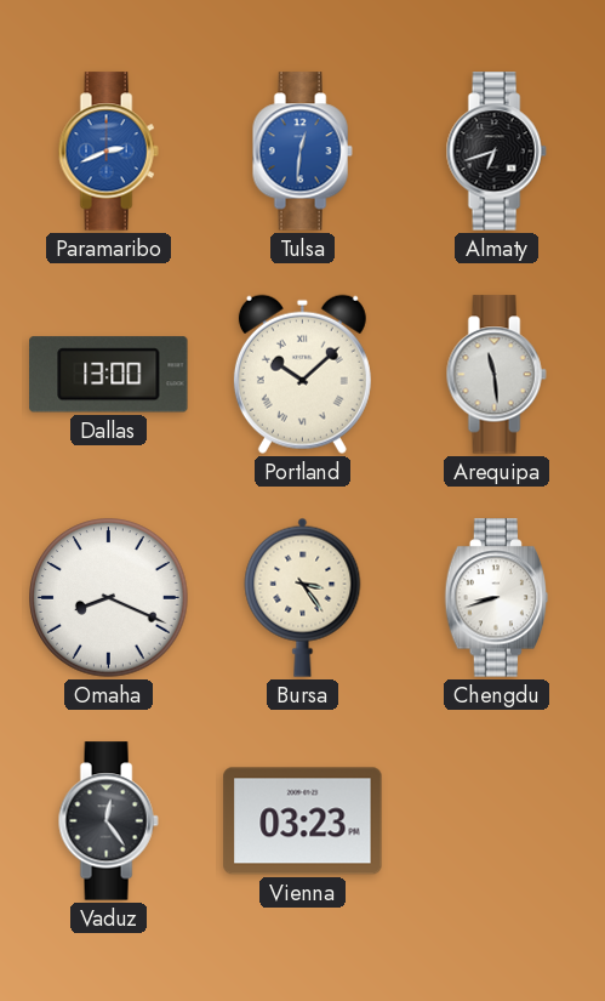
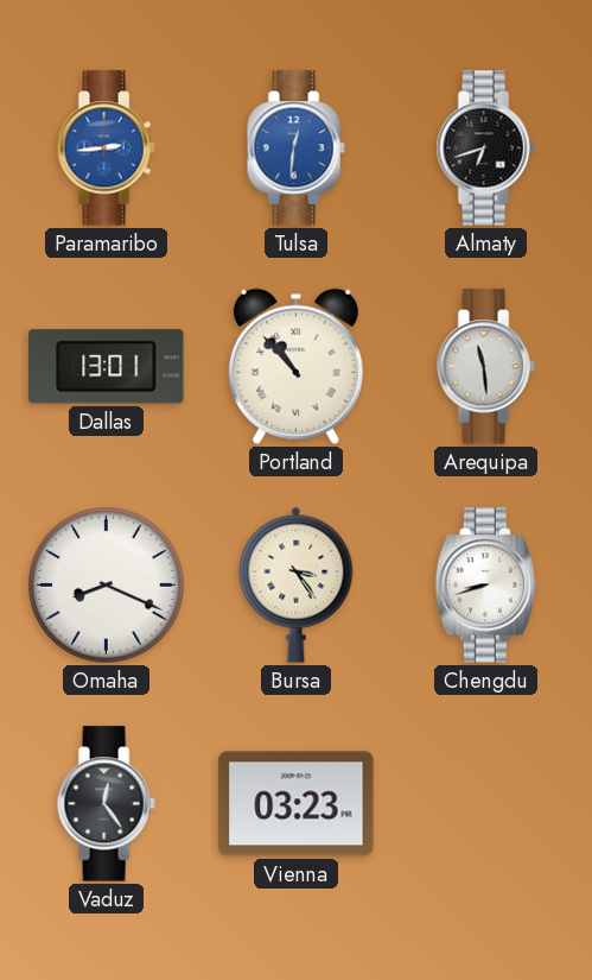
Paramaribo: 2:41 -> 2:44
Dallas: 13:00 -> 13:01
Portland: 10:08 -> 10:53
